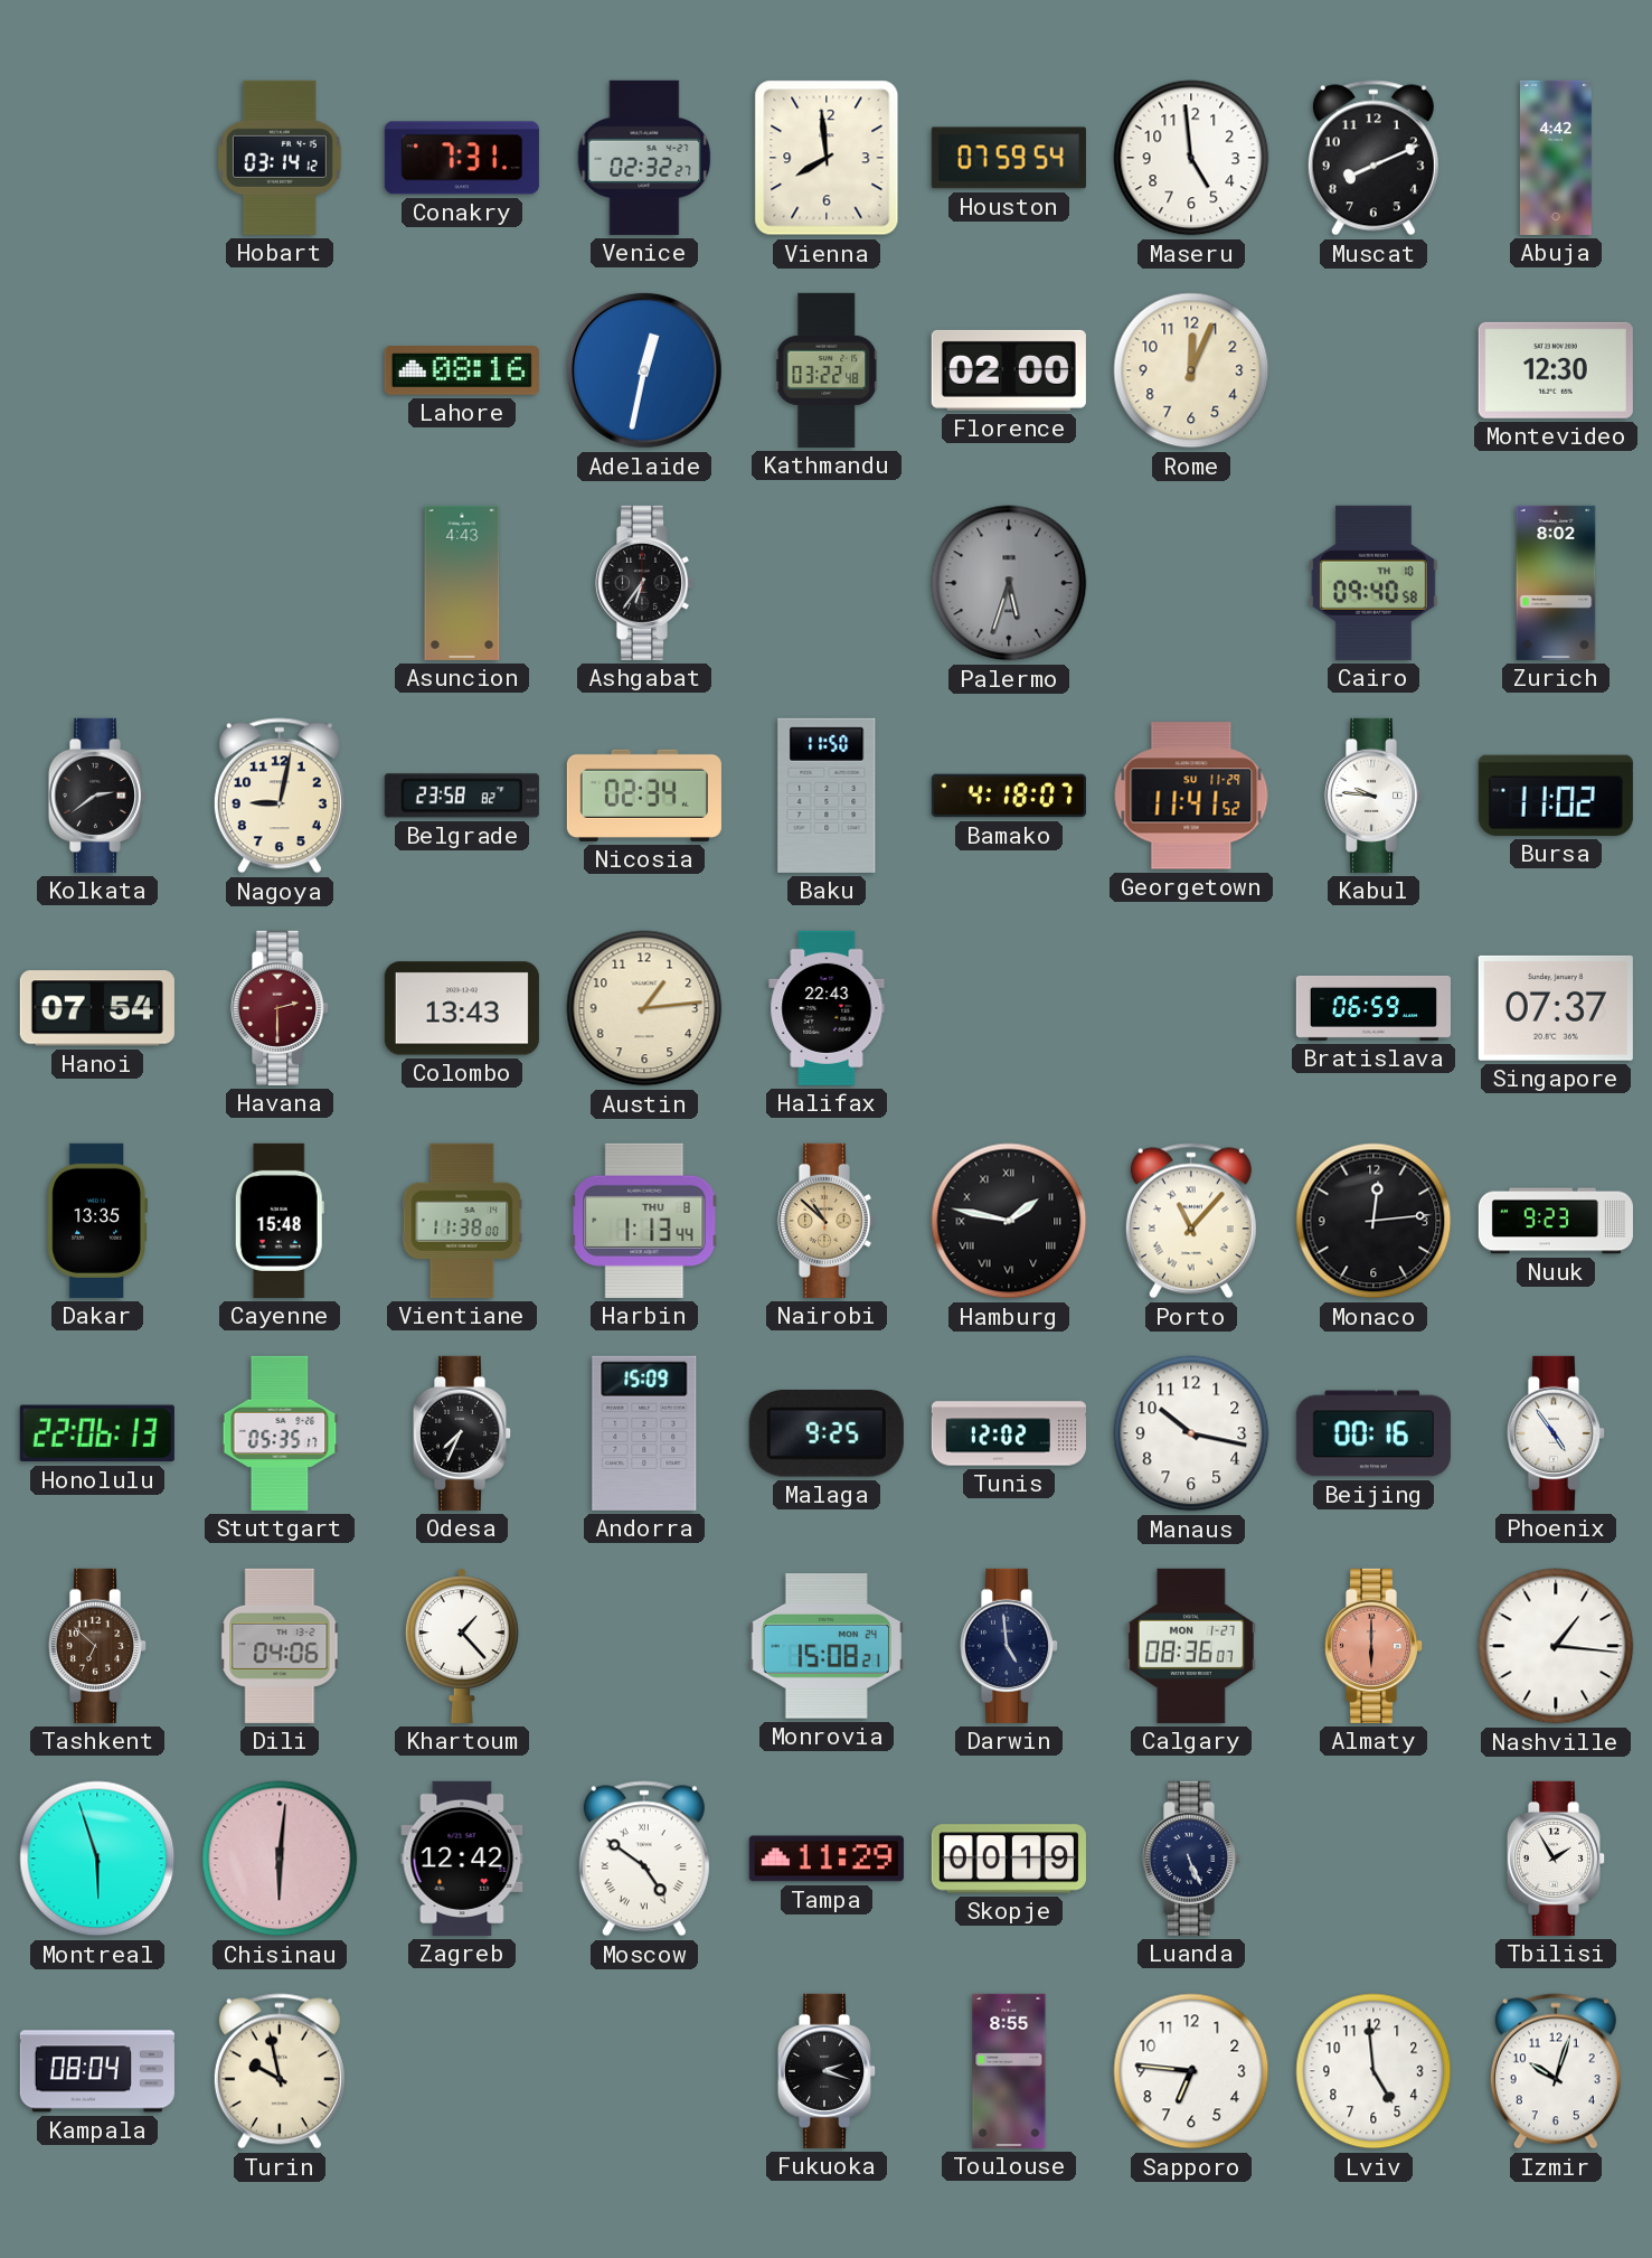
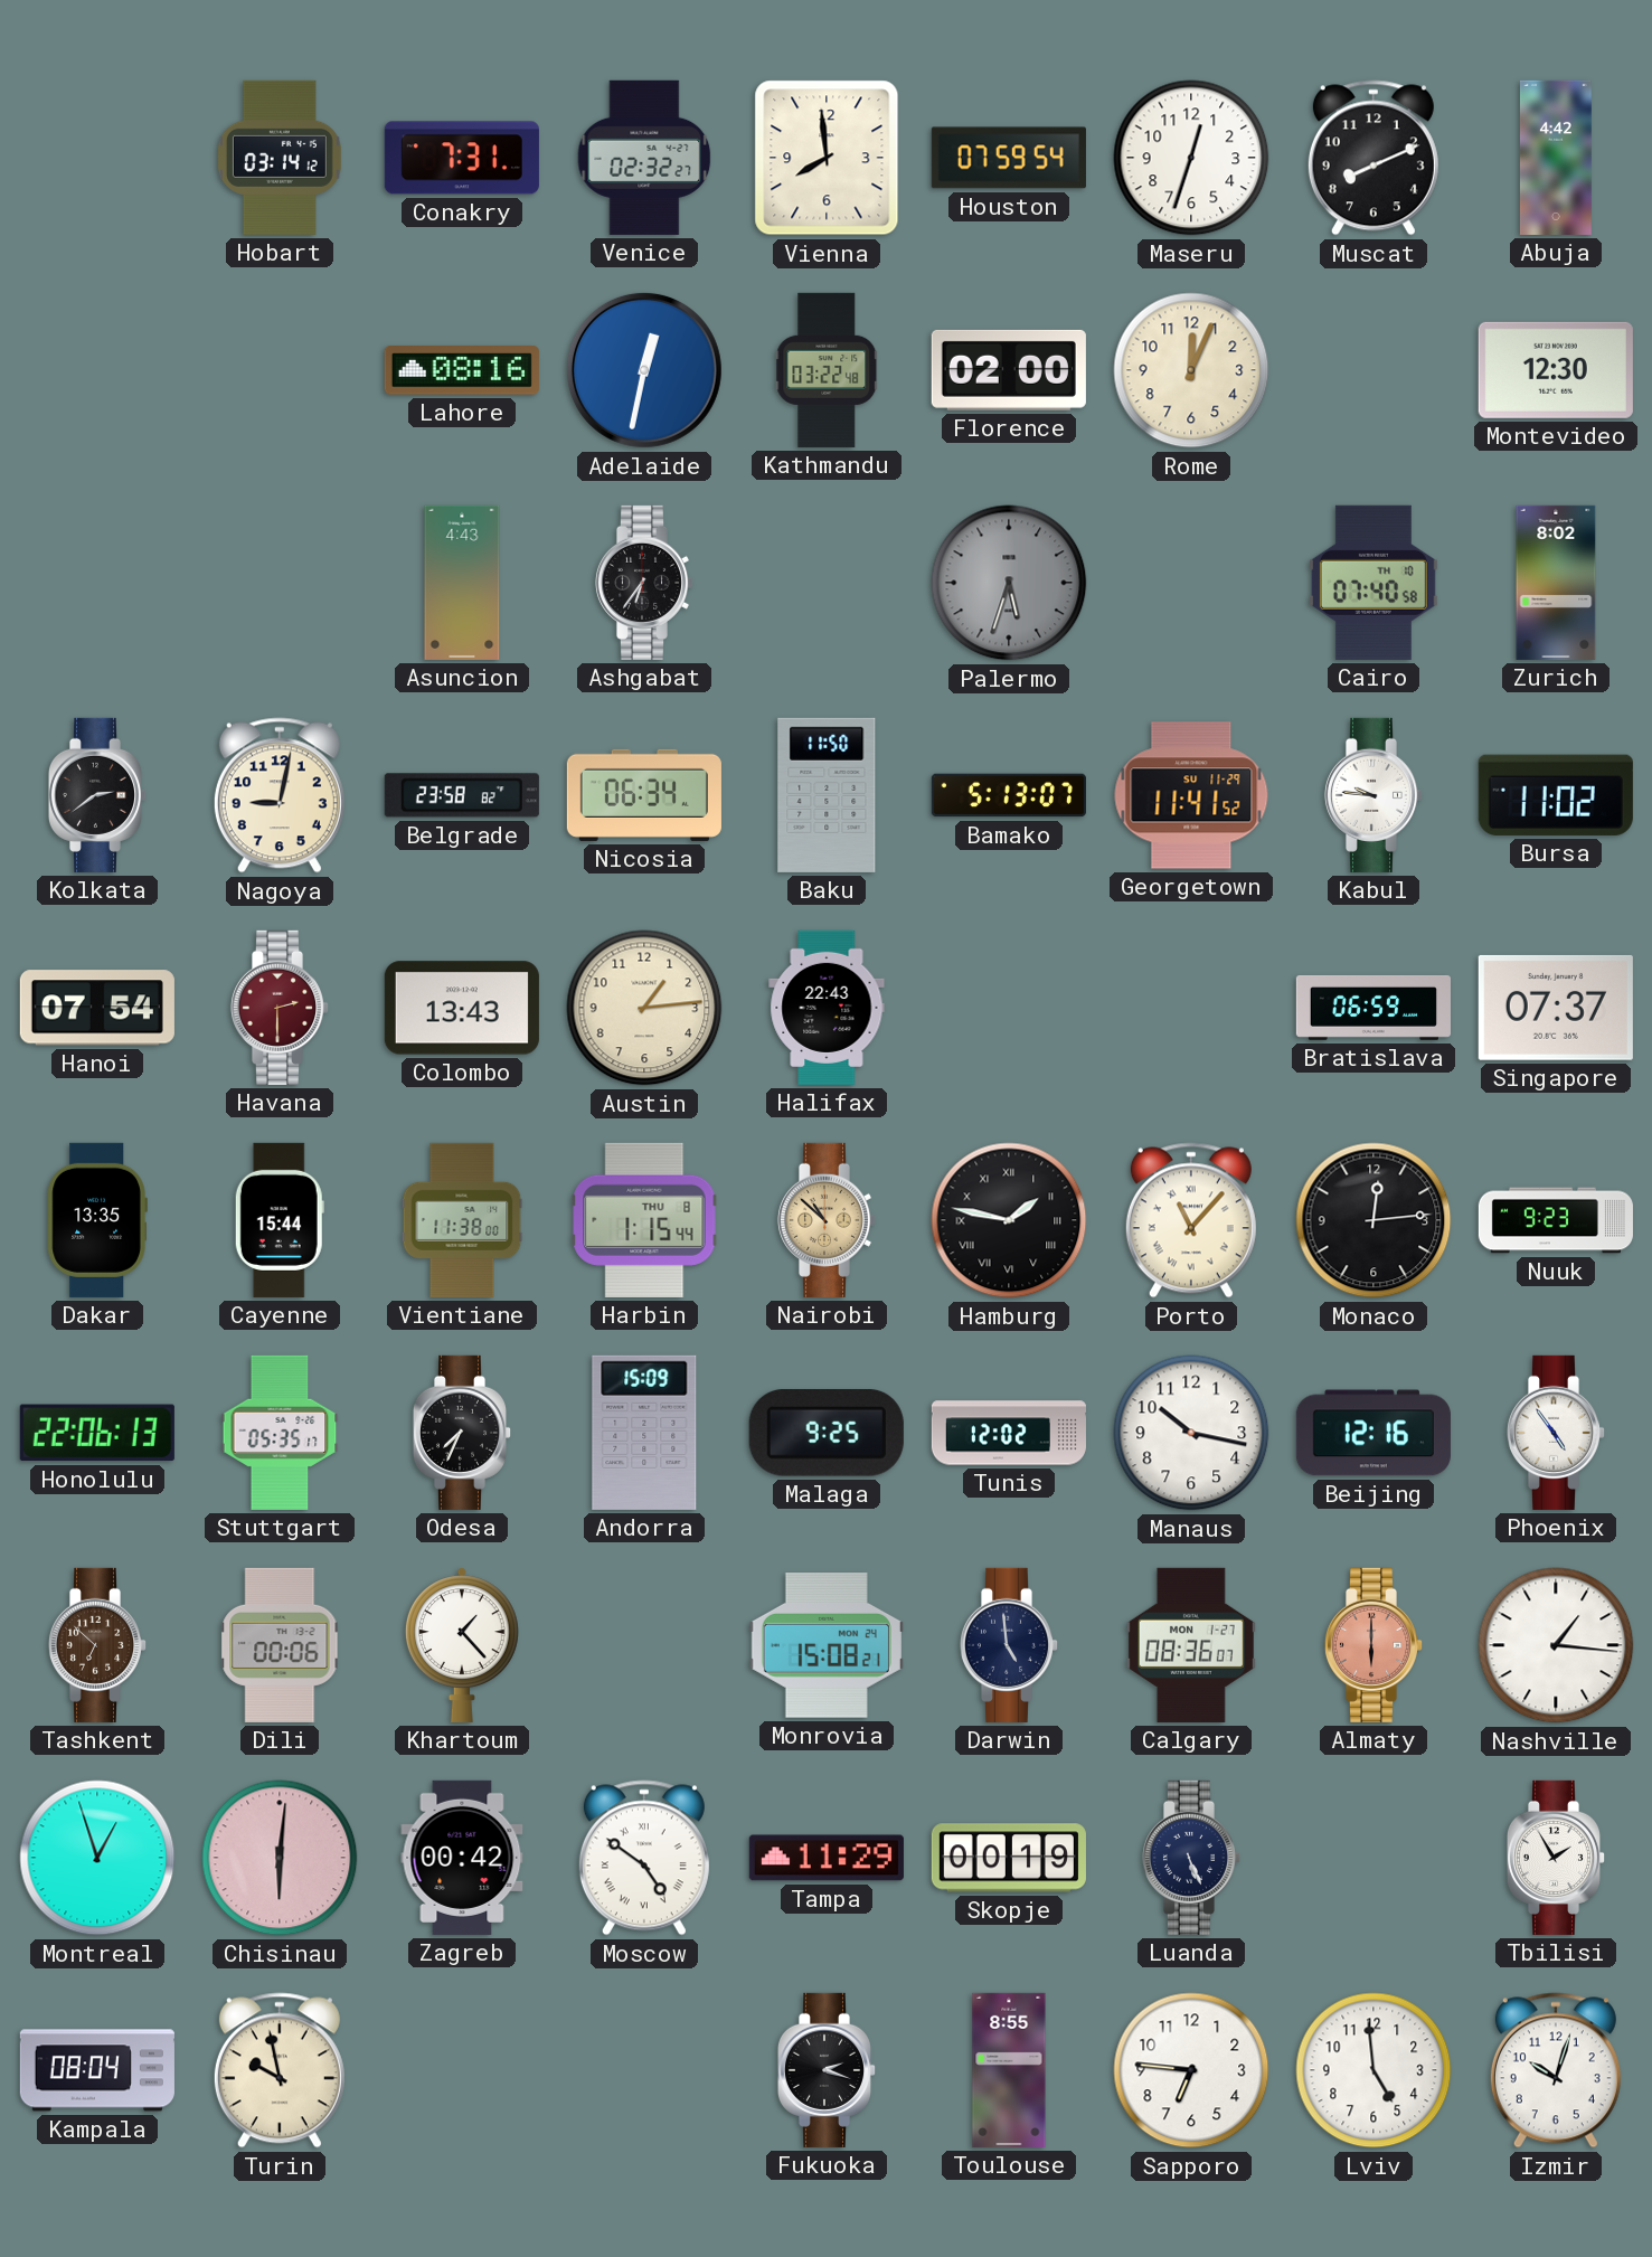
Maseru: 4:59 -> 12:33
Cairo: 09:40 -> 07:40
Nicosia: 02:34 -> 06:34
Bamako: 4:18 -> 5:13
Cayenne: 15:48 -> 15:44
Harbin: 1:13 -> 1:15
Beijing: 00:16 -> 12:16
Dili: 04:06 -> 00:06
Montreal: 5:57 -> 12:57
Zagreb: 12:42 -> 00:42
